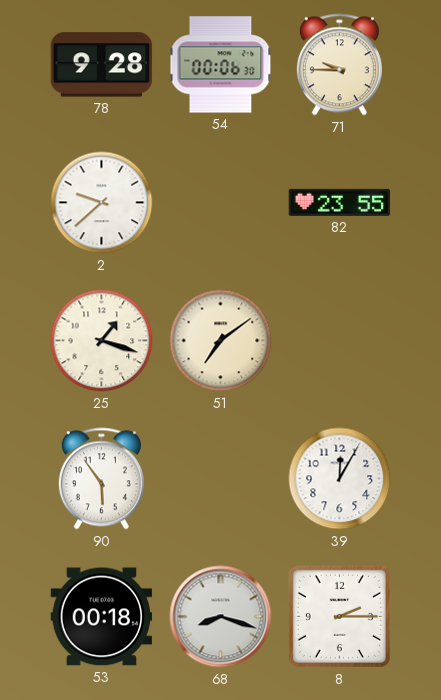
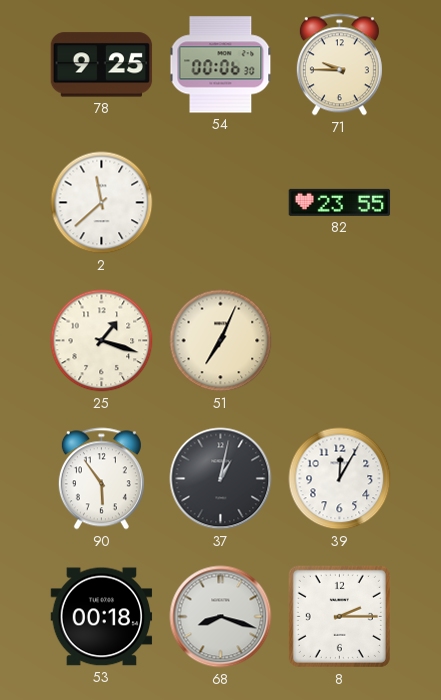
78: 9:28 -> 9:25
2: 9:38 -> 11:38
51: 7:09 -> 7:04
37: none -> 1:02
